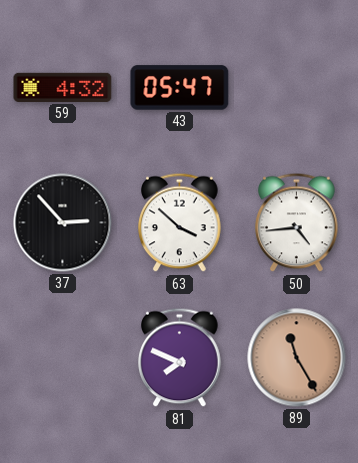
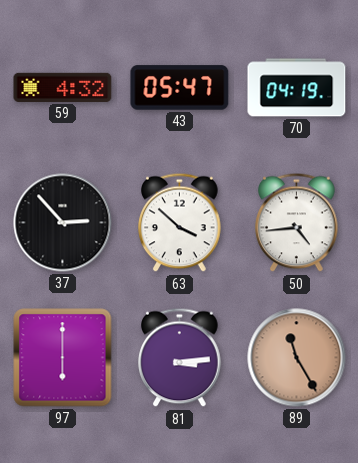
70: none -> 04:19
97: none -> 6:00
81: 7:49 -> 3:14
